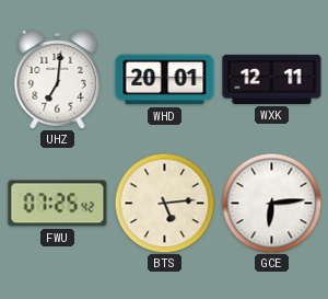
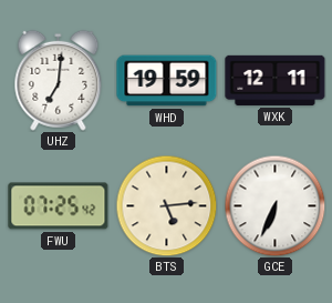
WHD: 20:01 -> 19:59
GCE: 6:14 -> 6:34
